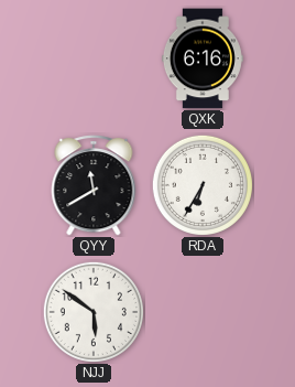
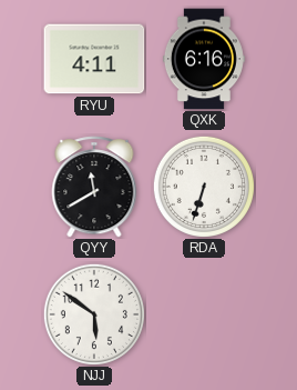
RYU: none -> 4:11
RDA: 6:35 -> 6:33
